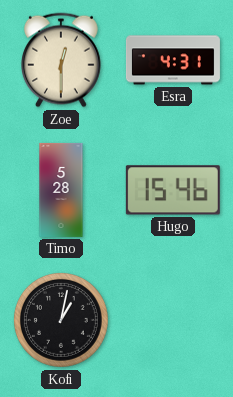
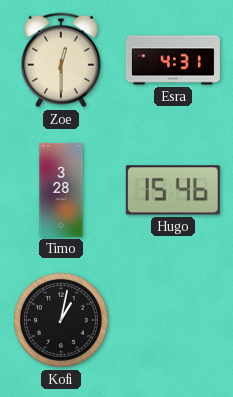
Timo: 5:28 -> 3:28
